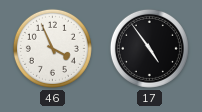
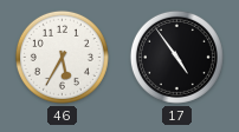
46: 3:56 -> 5:35
